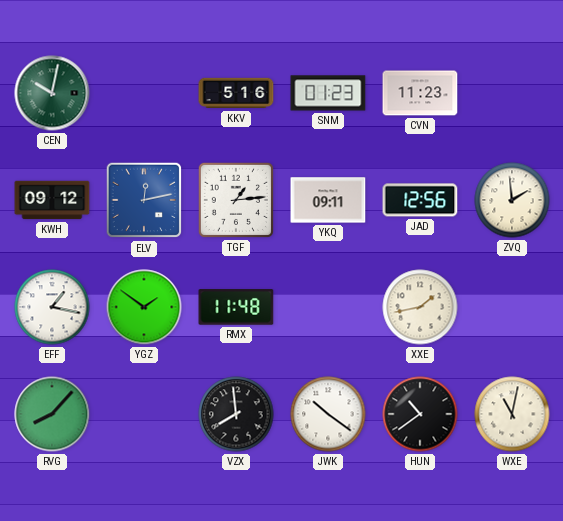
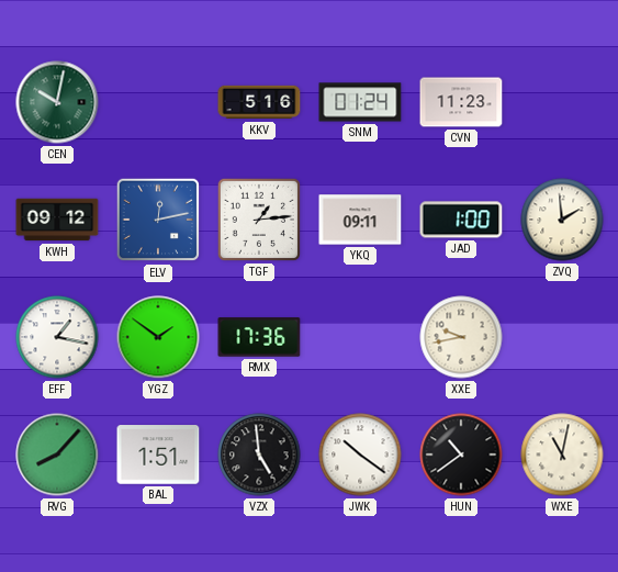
SNM: 01:23 -> 01:24
JAD: 12:56 -> 1:00
RMX: 11:48 -> 17:36
XXE: 1:43 -> 9:43
BAL: none -> 1:51
VZX: 7:59 -> 4:59
